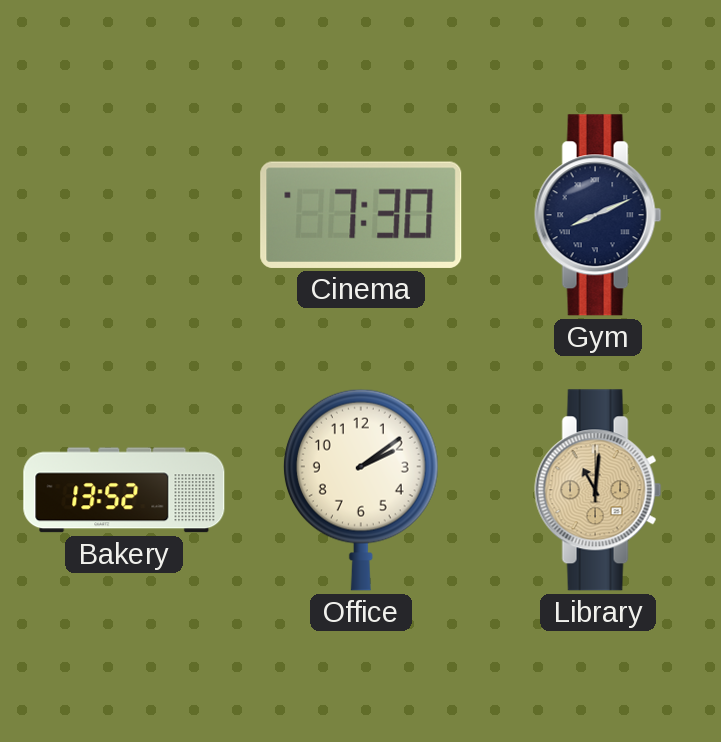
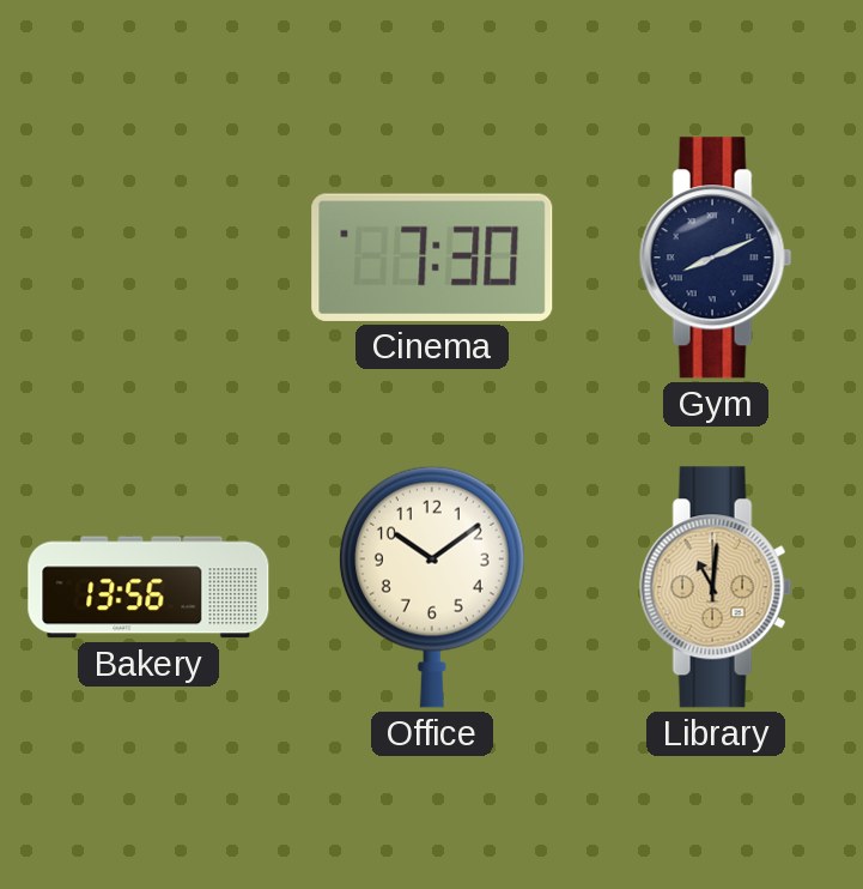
Bakery: 13:52 -> 13:56
Office: 2:09 -> 10:09
